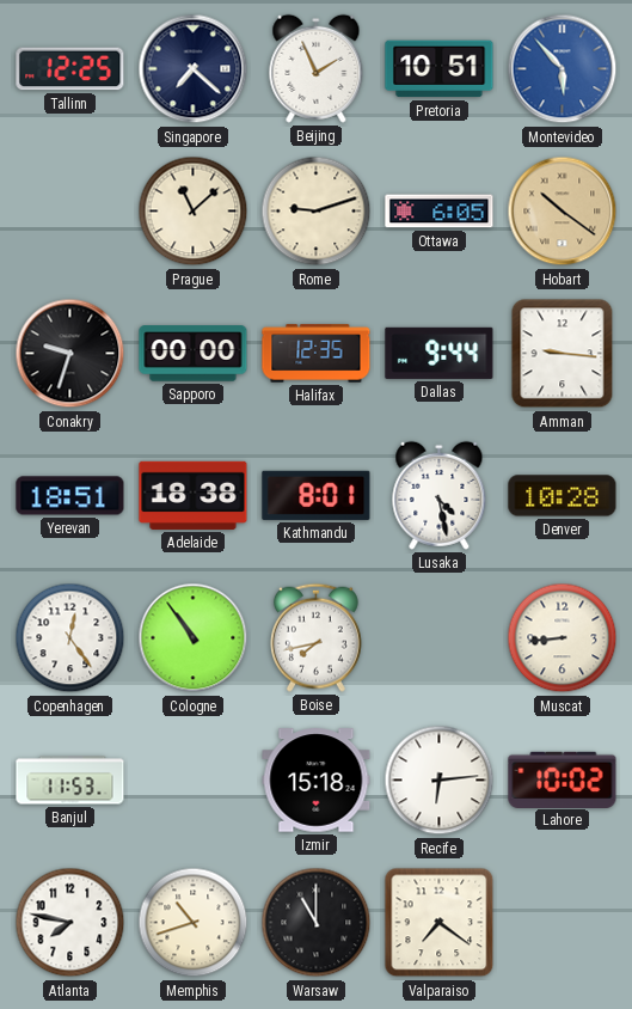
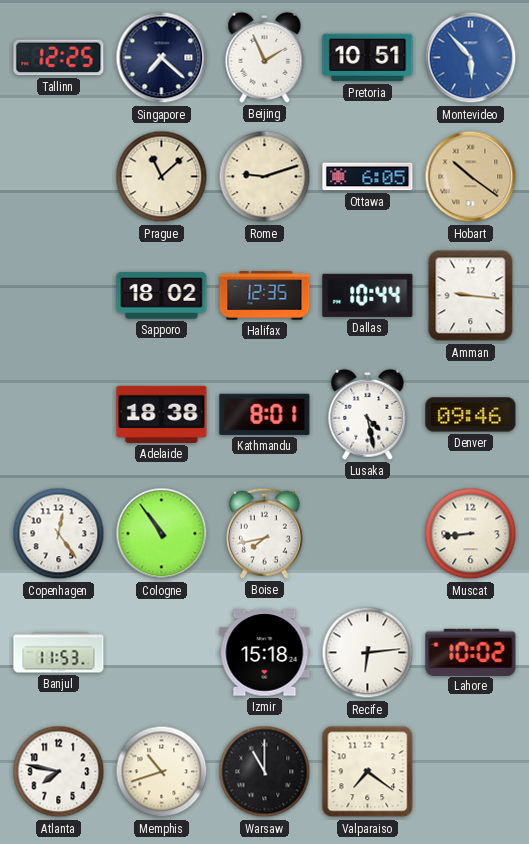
Conakry: 9:33 -> none
Sapporo: 00:00 -> 18:02
Dallas: 9:44 -> 10:44
Yerevan: 18:51 -> none
Denver: 10:28 -> 09:46
